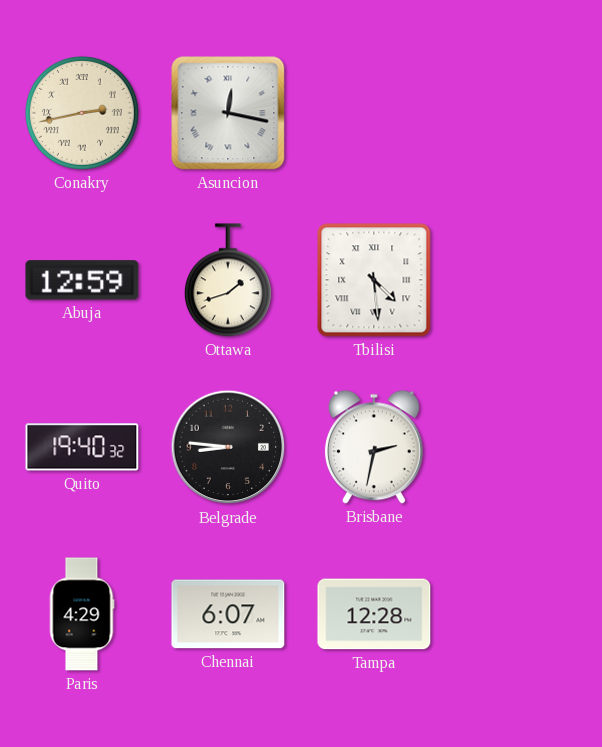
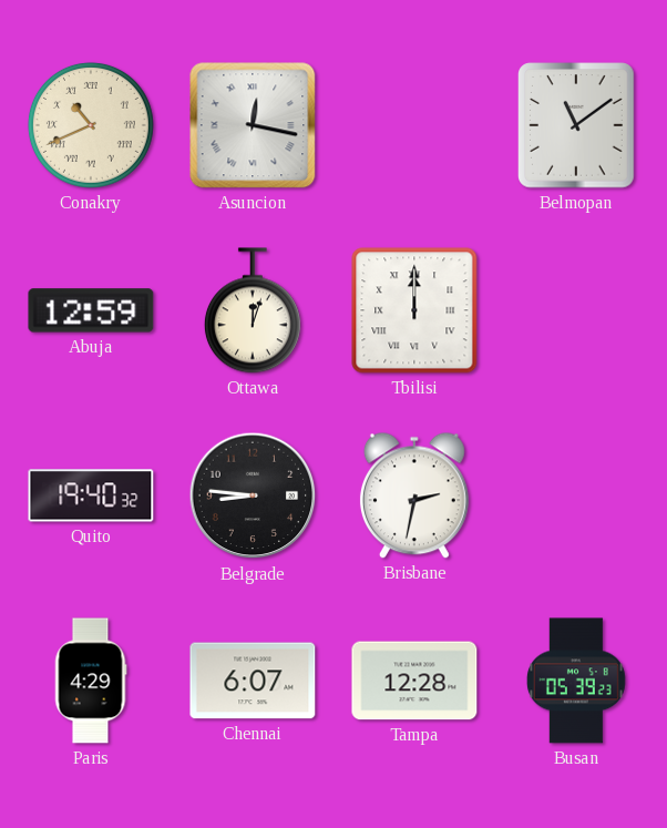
Conakry: 2:43 -> 10:41
Belmopan: none -> 11:09
Ottawa: 1:42 -> 12:03
Tbilisi: 4:29 -> 12:00
Busan: none -> 05:39
